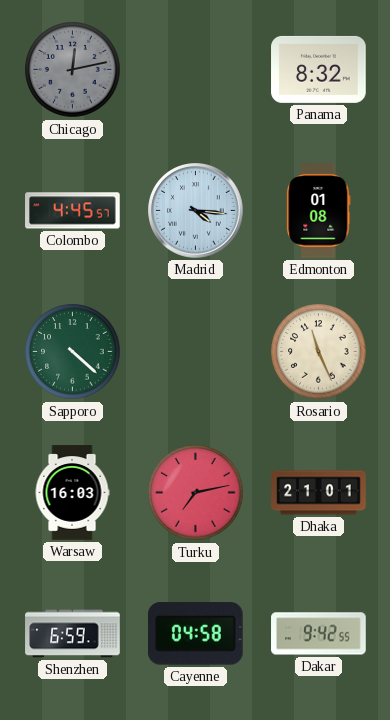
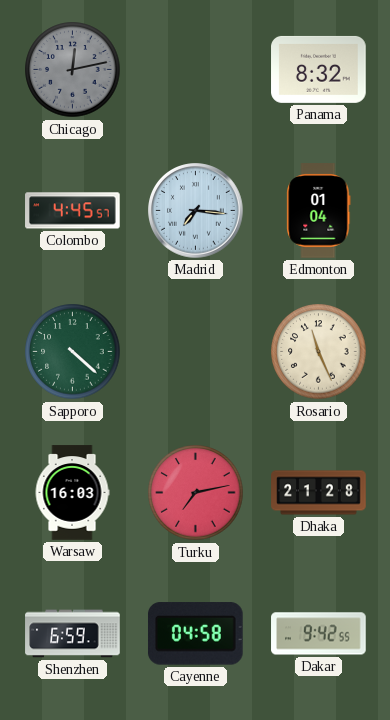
Madrid: 4:16 -> 7:16
Edmonton: 01:08 -> 01:04
Dhaka: 21:01 -> 21:28
